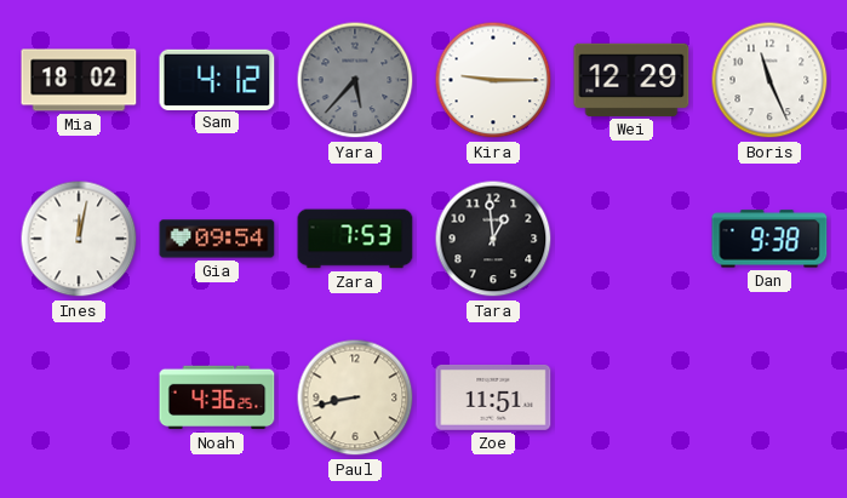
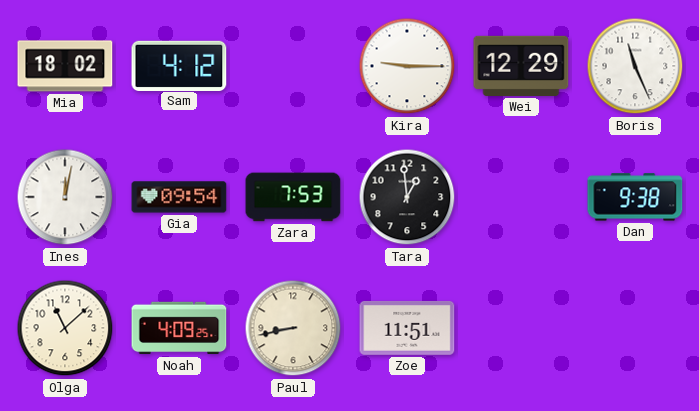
Yara: 5:37 -> none
Olga: none -> 11:08
Noah: 4:36 -> 4:09
